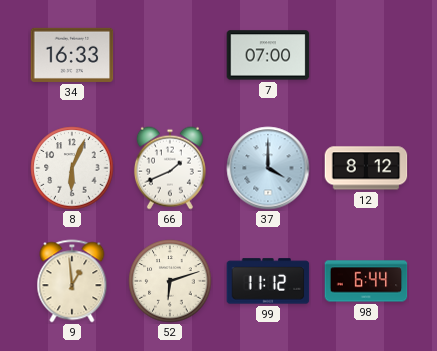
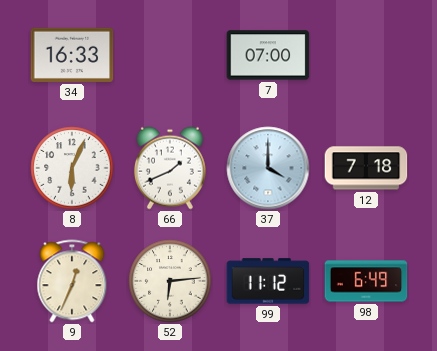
12: 8:12 -> 7:18
9: 12:59 -> 12:34
52: 6:12 -> 6:14
98: 6:44 -> 6:49
